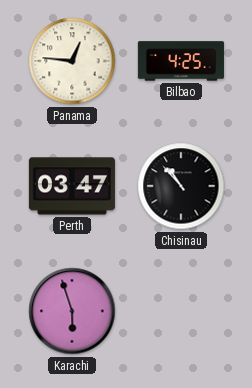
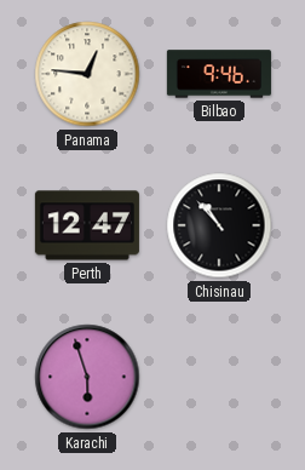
Bilbao: 4:25 -> 9:46
Perth: 03:47 -> 12:47
